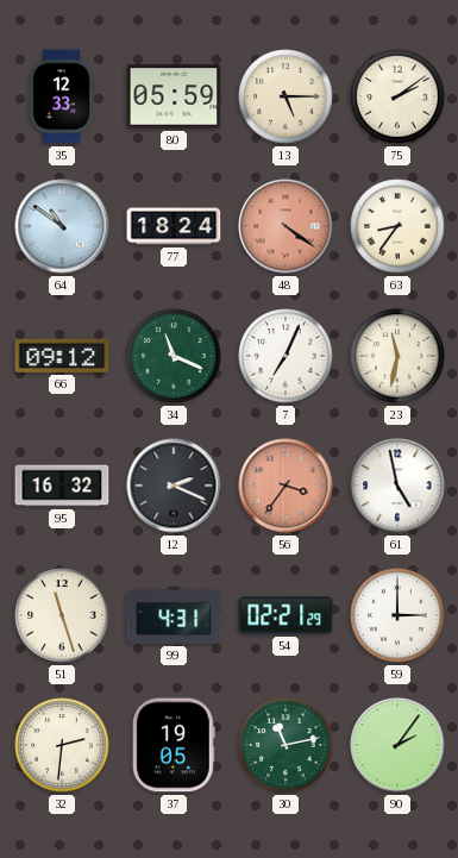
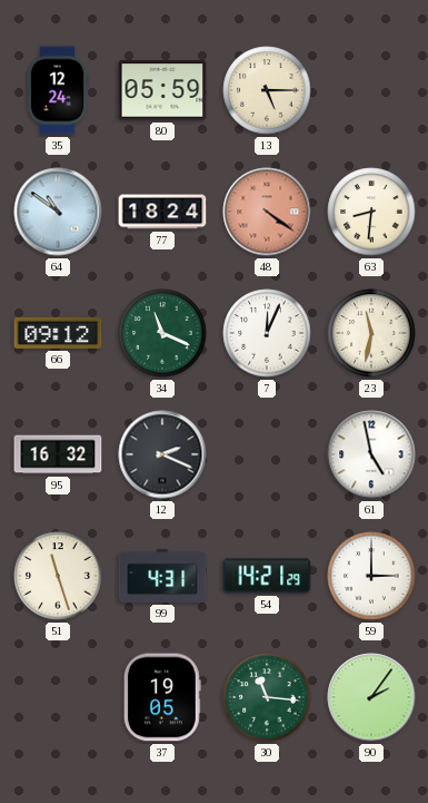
35: 12:33 -> 12:24
75: 2:09 -> none
63: 8:36 -> 8:31
7: 7:04 -> 12:04
56: 3:36 -> none
54: 02:21 -> 14:21
32: 2:31 -> none
30: 11:13 -> 11:16
